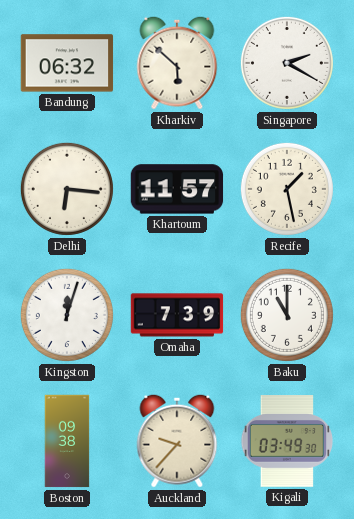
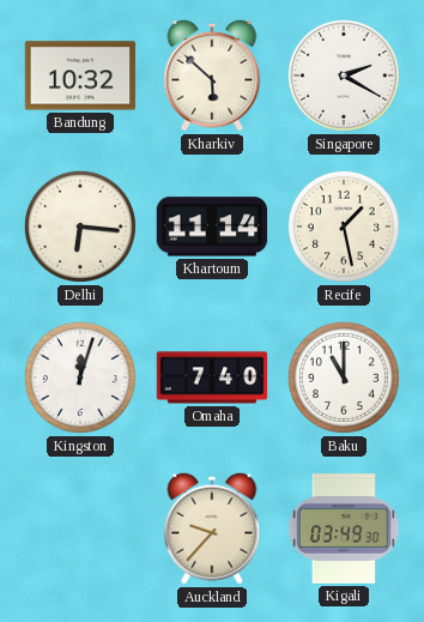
Bandung: 06:32 -> 10:32
Khartoum: 11:57 -> 11:14
Omaha: 7:39 -> 7:40
Boston: 09:38 -> none
